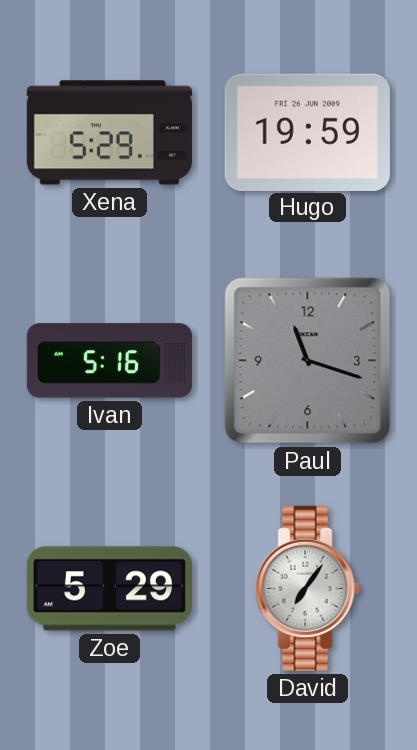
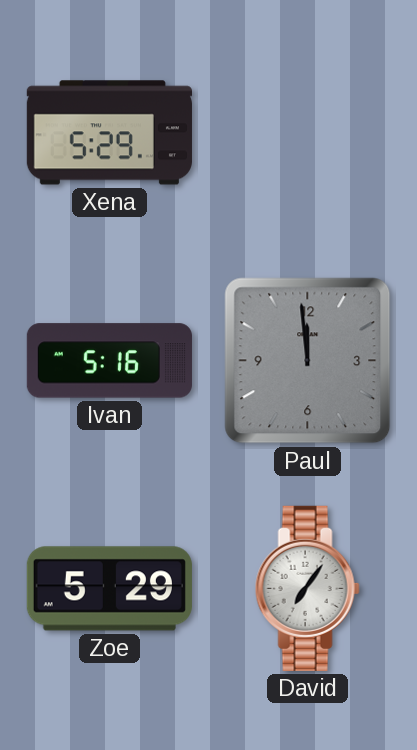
Hugo: 19:59 -> none
Paul: 11:18 -> 11:59
